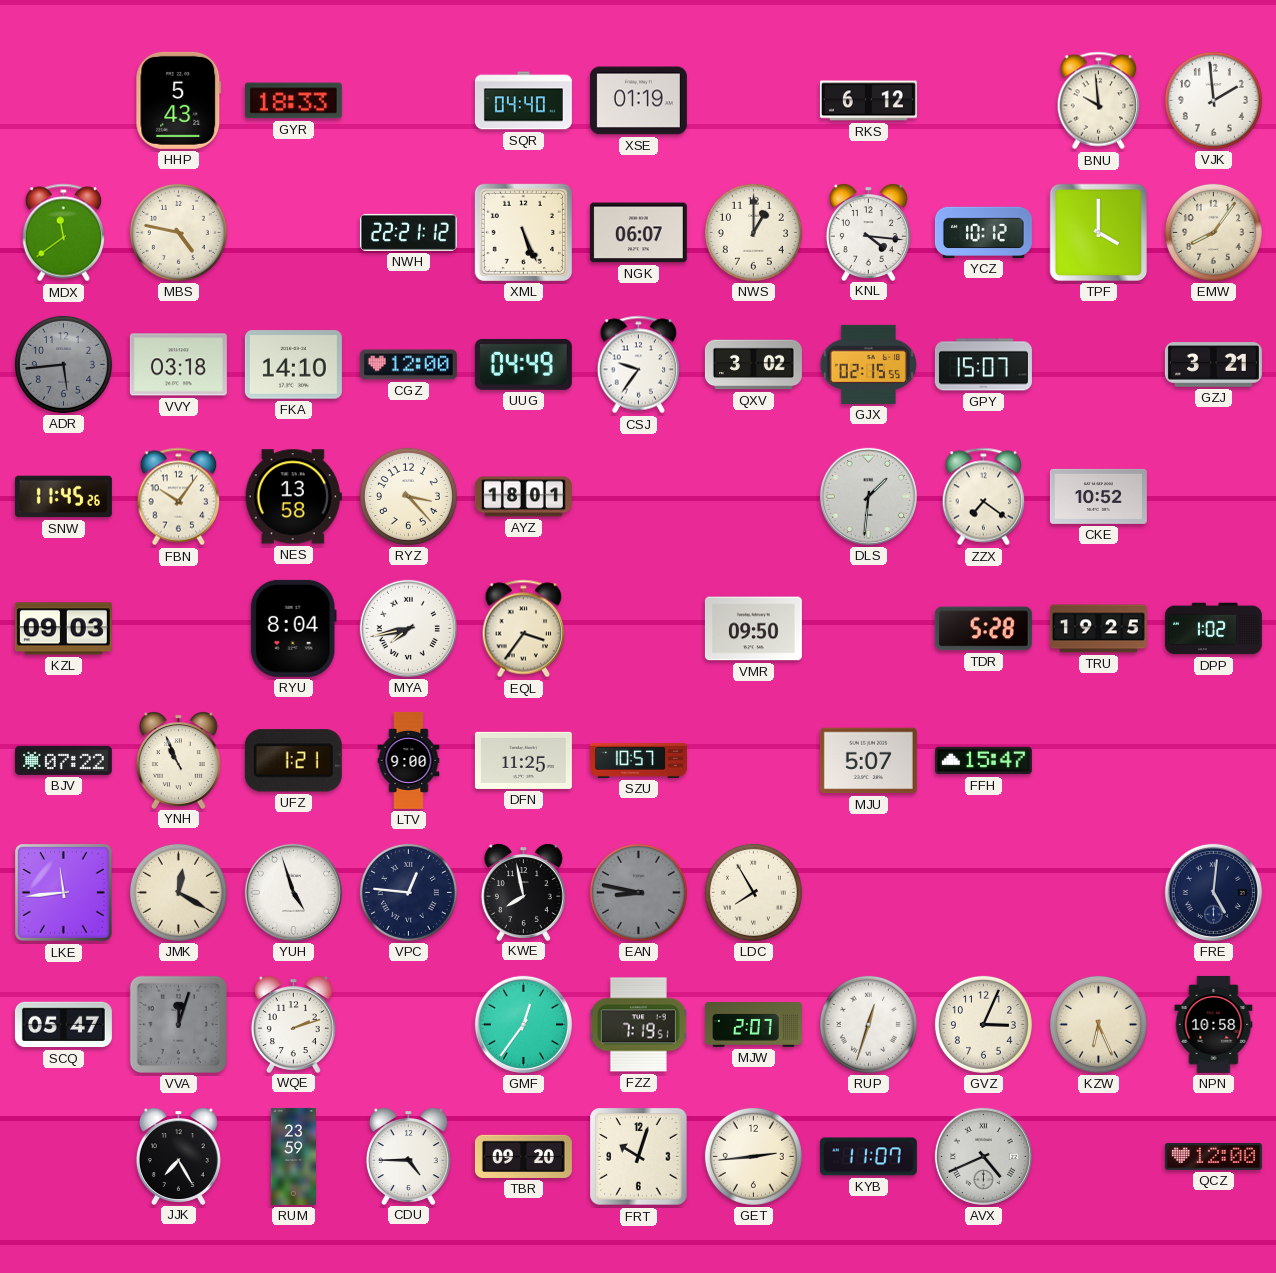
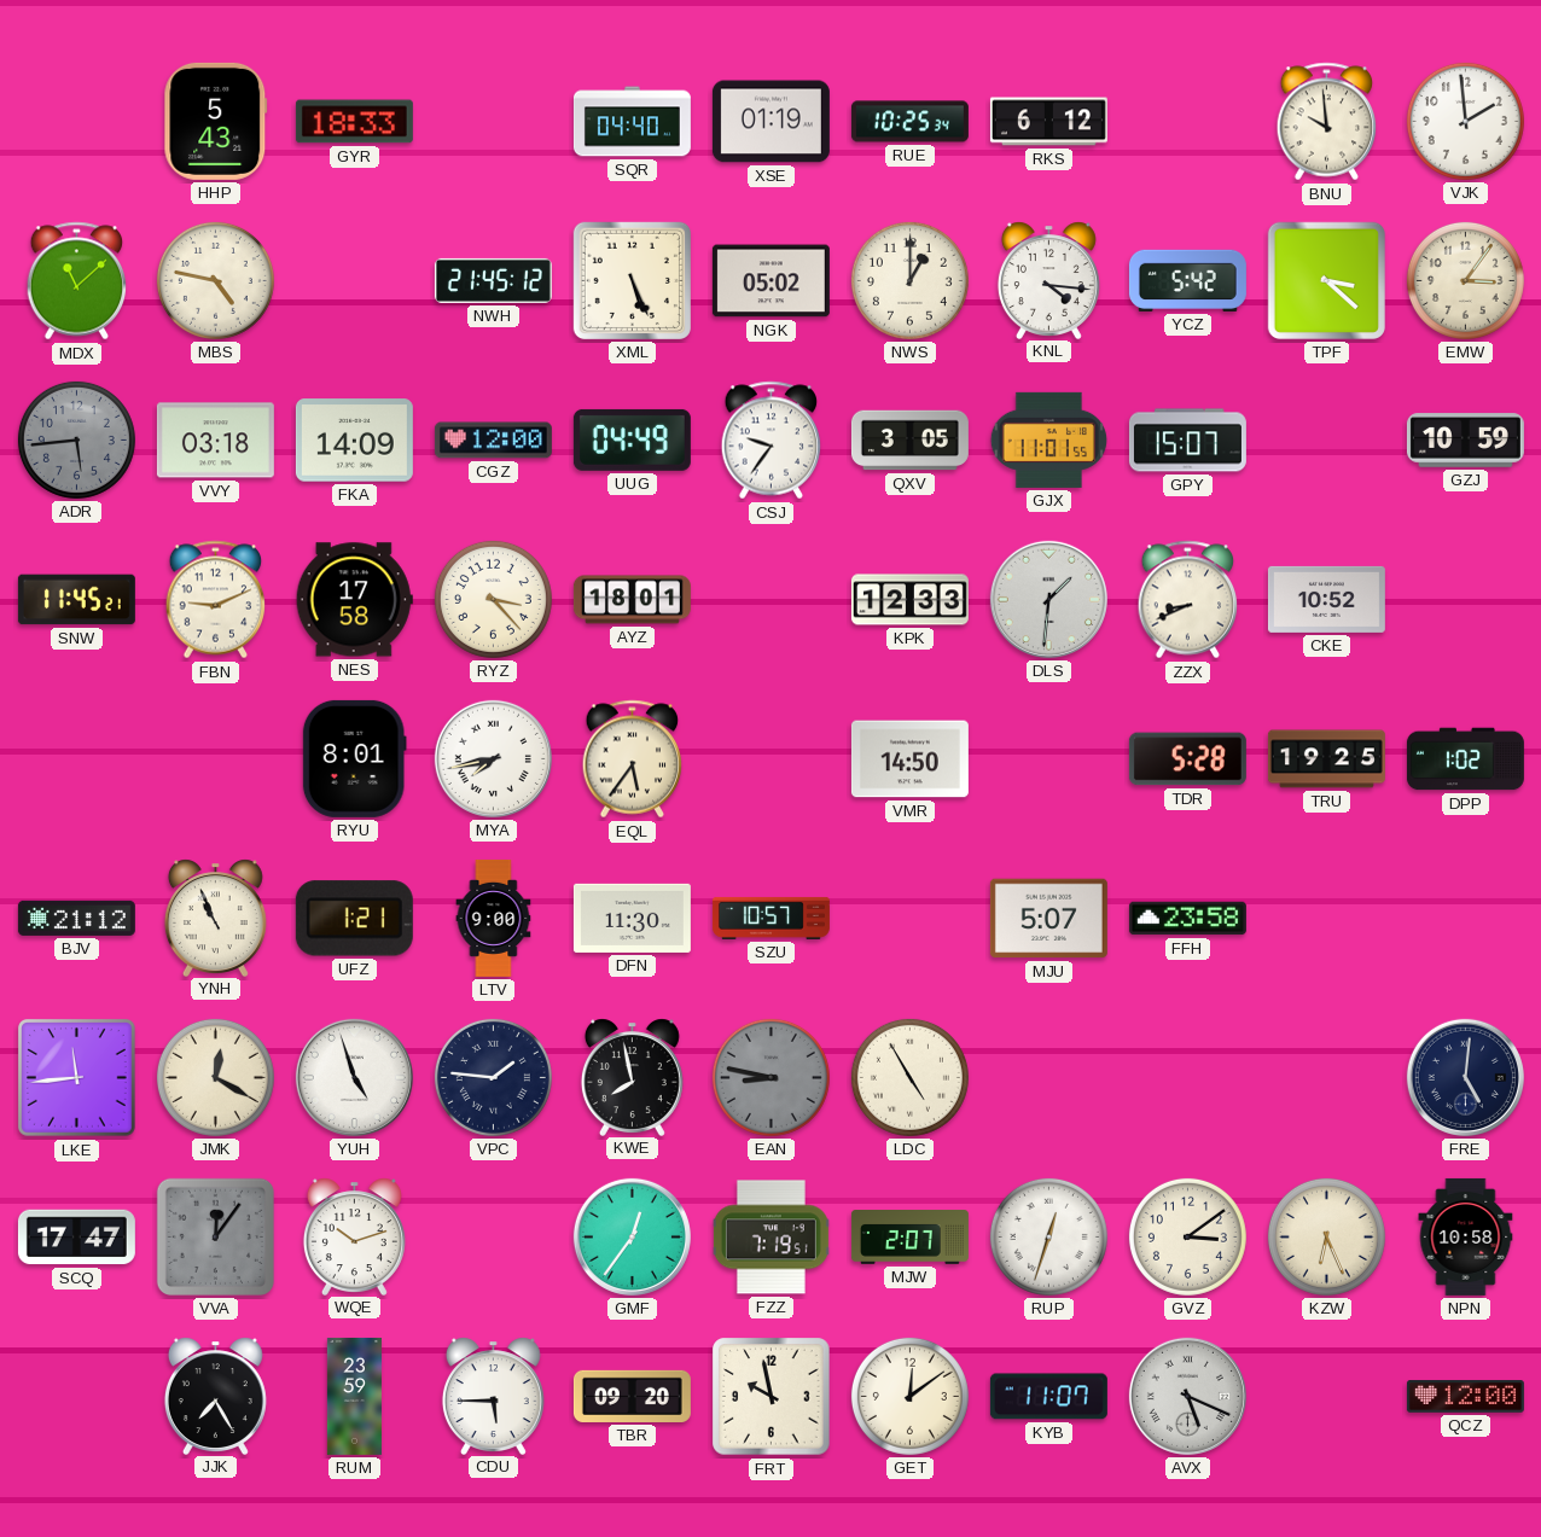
RUE: none -> 10:25
MDX: 11:39 -> 11:08
NWH: 22:21 -> 21:45
NGK: 06:07 -> 05:02
YCZ: 10:12 -> 5:42
TPF: 4:00 -> 3:22
EMW: 8:06 -> 3:06
FKA: 14:10 -> 14:09
QXV: 3:02 -> 3:05
GJX: 02:15 -> 11:01
GZJ: 3:21 -> 10:59
SNW: 11:45:26 -> 11:45:21
FBN: 10:06 -> 9:11
NES: 13:58 -> 17:58
KPK: none -> 12:33
ZZX: 7:21 -> 8:41
KZL: 09:03 -> none
RYU: 8:04 -> 8:01
EQL: 3:36 -> 5:36
VMR: 09:50 -> 14:50
BJV: 07:22 -> 21:12
DFN: 11:25 -> 11:30
FFH: 15:47 -> 23:58
VPC: 12:46 -> 1:46
LDC: 7:55 -> 4:55
SCQ: 05:47 -> 17:47
VVA: 12:03 -> 12:06
WQE: 2:12 -> 10:12
GVZ: 3:04 -> 3:09
CDU: 4:45 -> 5:45
FRT: 10:03 -> 9:58
GET: 2:44 -> 12:09
AVX: 4:41 -> 5:19
